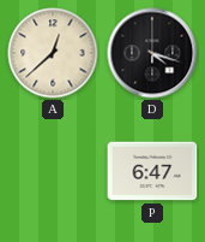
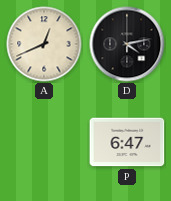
A: 12:38 -> 12:41
D: 4:18 -> 4:13
